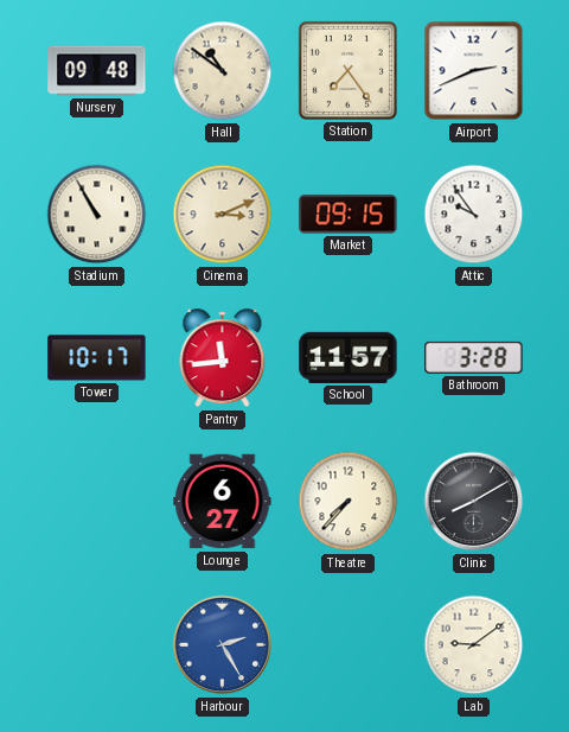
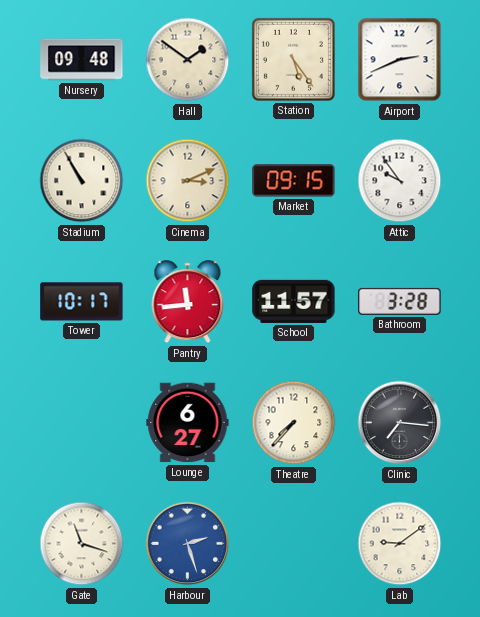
Hall: 10:51 -> 1:51
Station: 7:24 -> 5:24
Clinic: 8:10 -> 7:16
Gate: none -> 11:18
Harbour: 2:25 -> 2:27
